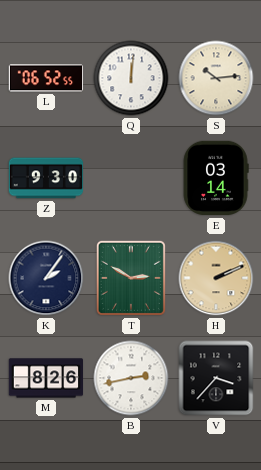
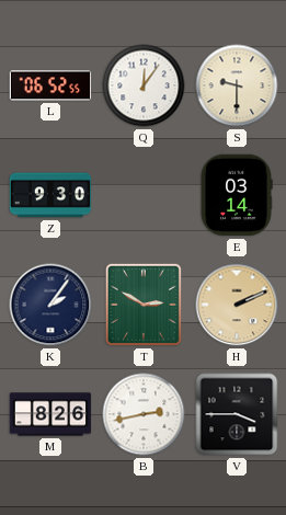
Q: 12:01 -> 12:06
S: 10:14 -> 9:30
V: 3:37 -> 3:45
